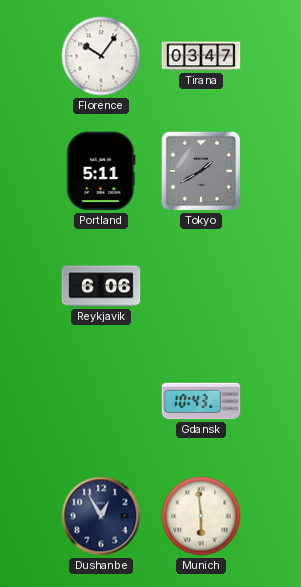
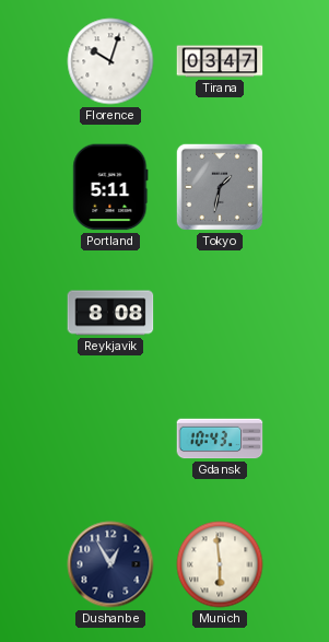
Florence: 10:06 -> 10:03
Tokyo: 1:40 -> 1:32
Reykjavik: 6:06 -> 8:08
